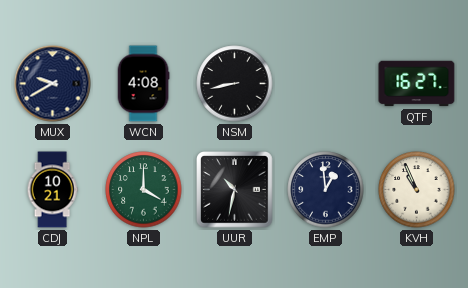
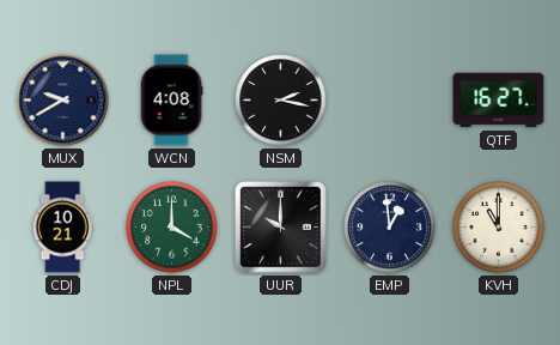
NSM: 8:43 -> 2:17
UUR: 10:32 -> 10:00
KVH: 10:56 -> 11:00
